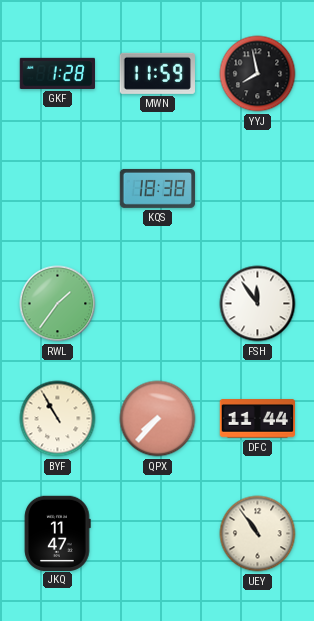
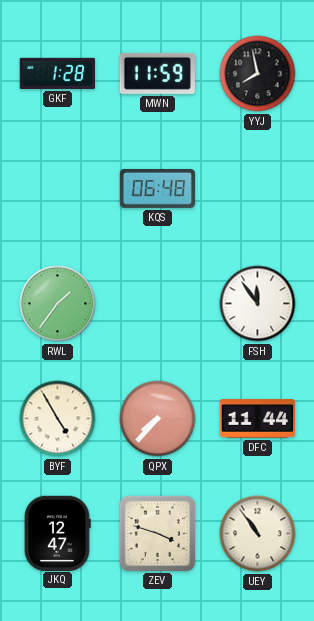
KQS: 18:38 -> 06:48
BYF: 10:55 -> 4:55
JKQ: 11:47 -> 12:47
ZEV: none -> 3:48
